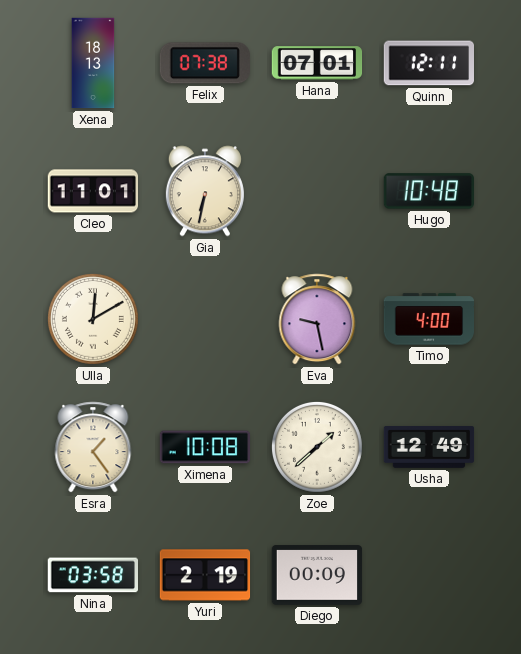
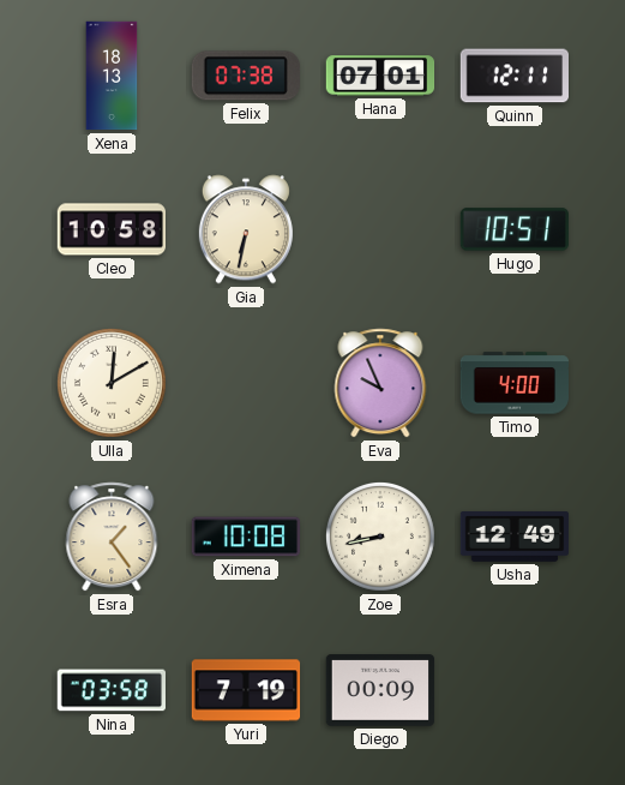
Cleo: 11:01 -> 10:58
Hugo: 10:48 -> 10:51
Eva: 9:28 -> 9:56
Zoe: 1:38 -> 8:43
Yuri: 2:19 -> 7:19
